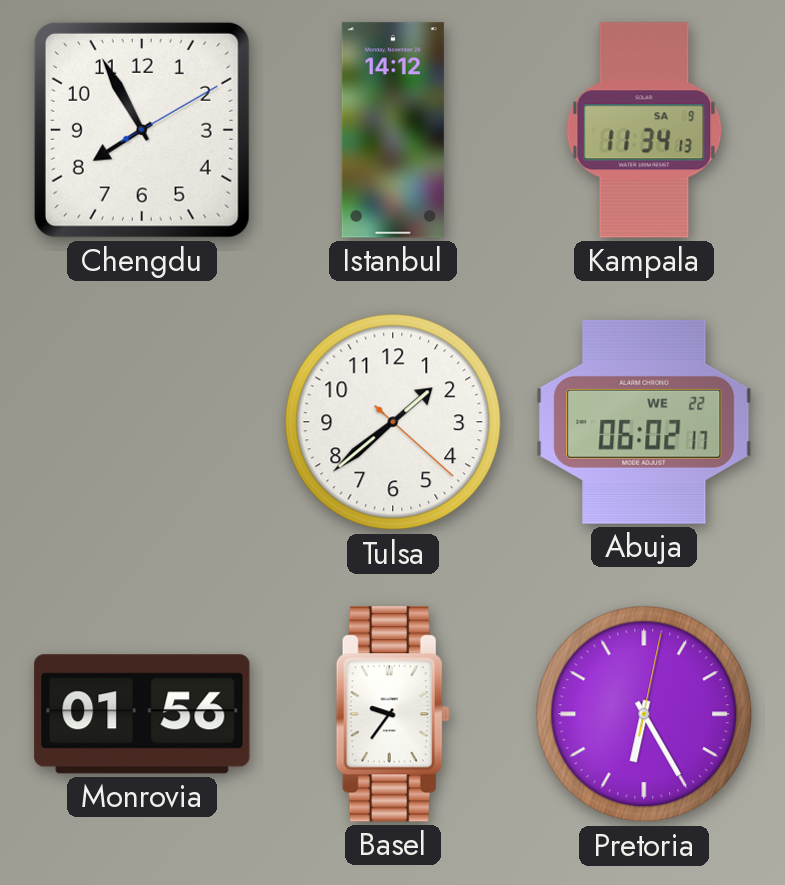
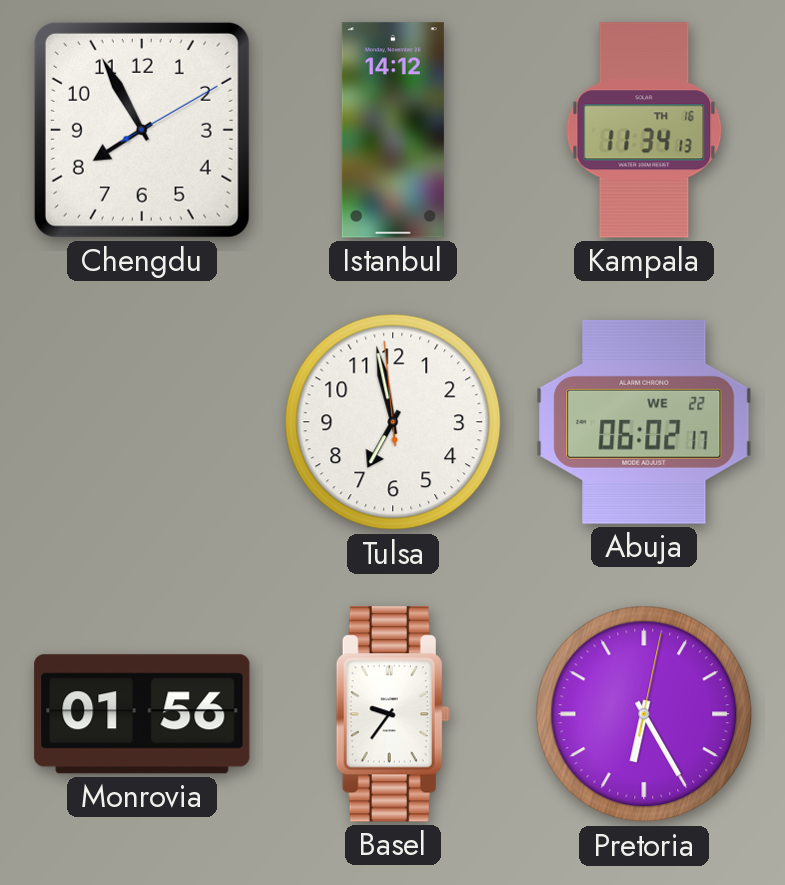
Kampala date: SA 9 -> TH 16
Tulsa: 1:38 -> 6:57
